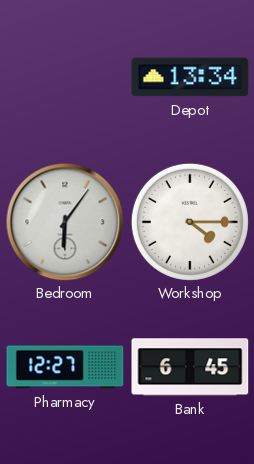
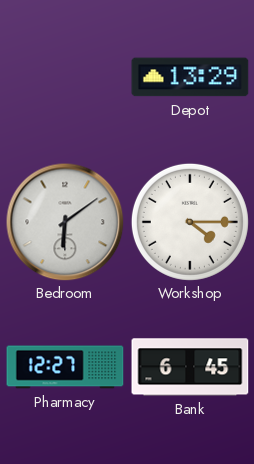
Depot: 13:34 -> 13:29
Bedroom: 6:06 -> 6:09
